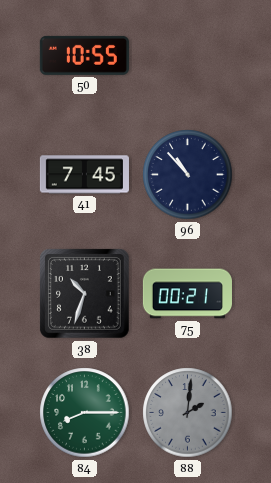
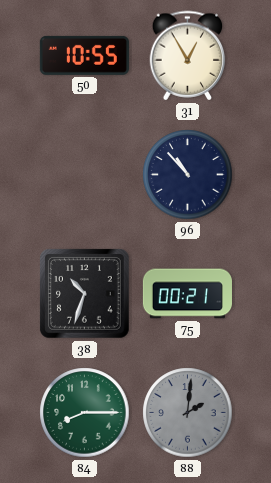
31: none -> 12:55
41: 7:45 -> none
